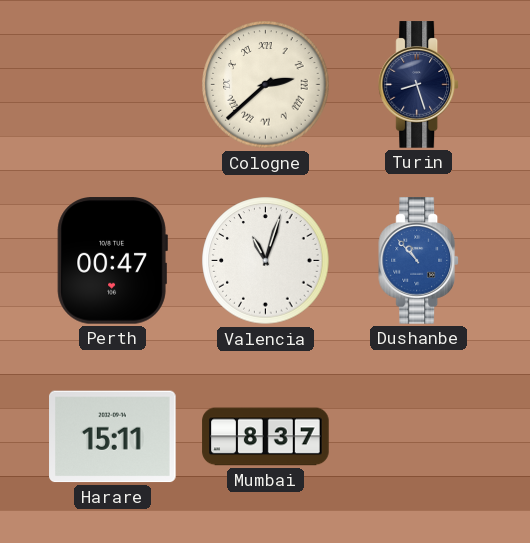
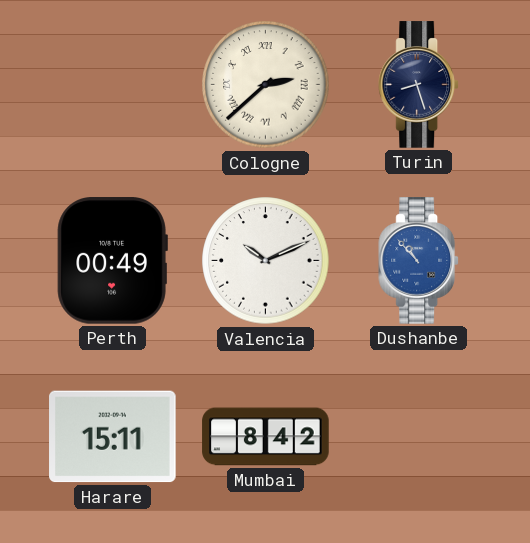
Perth: 00:47 -> 00:49
Valencia: 11:03 -> 10:11
Mumbai: 8:37 -> 8:42
